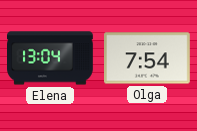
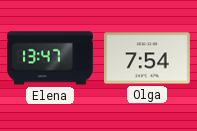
Elena: 13:04 -> 13:47
